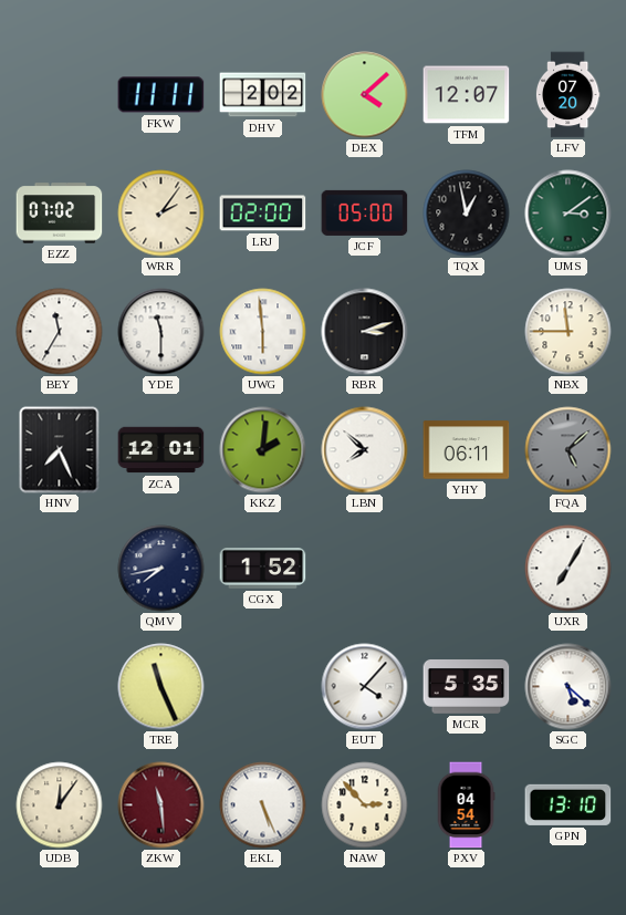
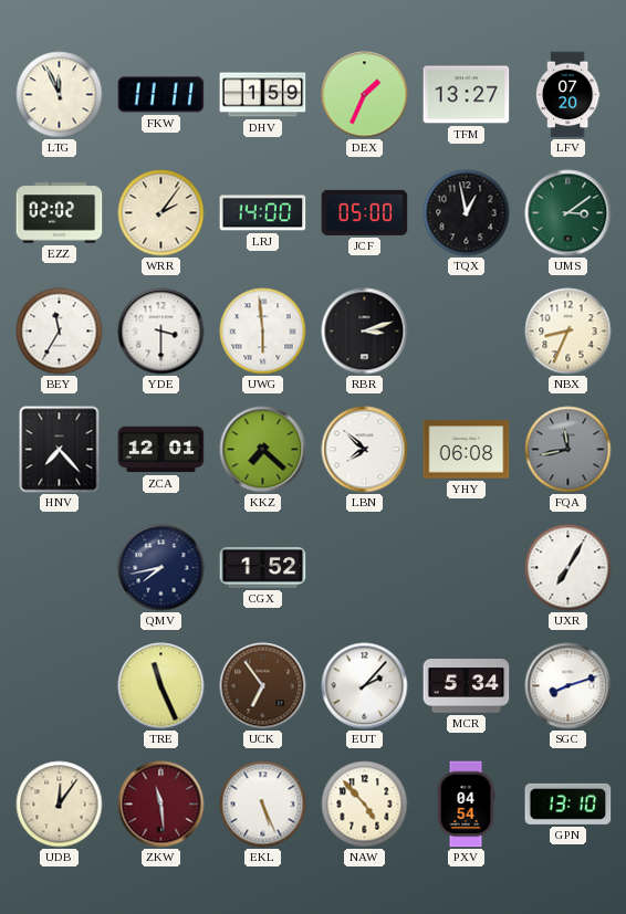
LTG: none -> 11:56
DHV: 2:02 -> 1:59
DEX: 4:08 -> 1:34
TFM: 12:07 -> 13:27
EZZ: 07:02 -> 02:02
LRJ: 02:00 -> 14:00
YDE: 11:30 -> 3:30
NBX: 11:45 -> 8:34
HNV: 7:26 -> 7:23
KKZ: 2:01 -> 7:22
YHY: 06:11 -> 06:08
FQA: 5:08 -> 11:43
UCK: none -> 6:54
EUT: 4:07 -> 2:07
MCR: 5:35 -> 5:34
SGC: 5:22 -> 8:12
NAW: 2:53 -> 4:53
